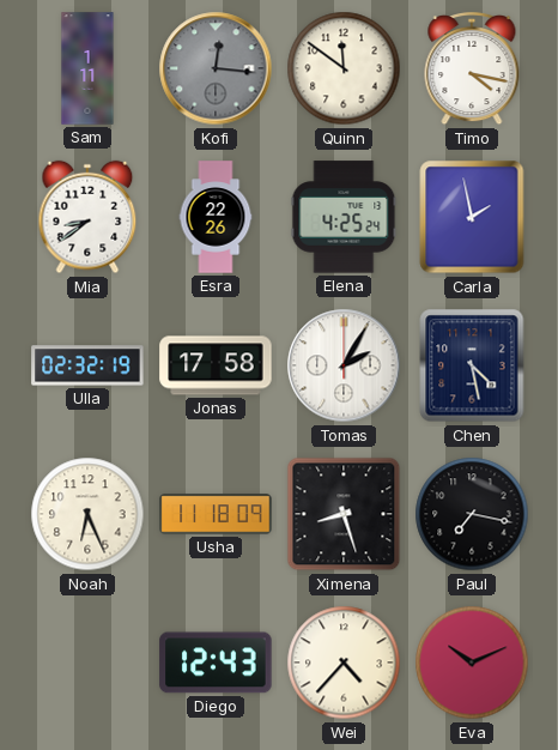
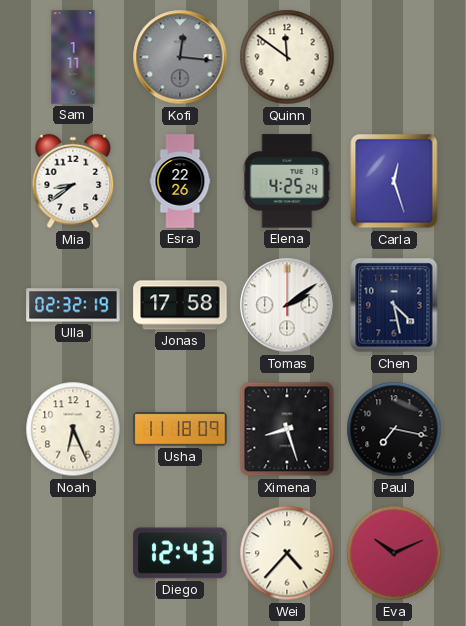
Timo: 4:17 -> none
Carla: 1:58 -> 12:27
Tomas: 2:05 -> 2:09
